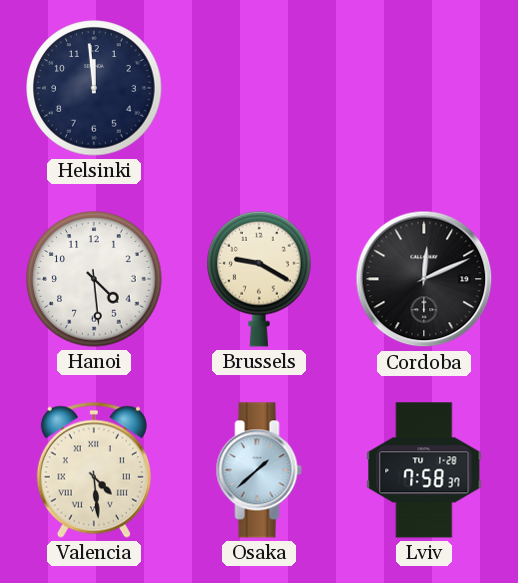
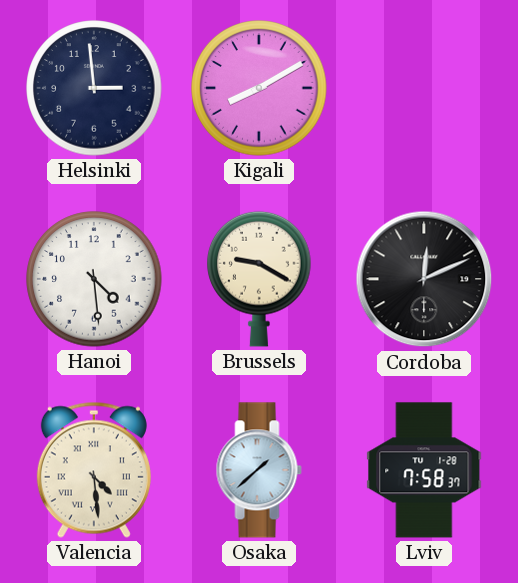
Helsinki: 11:59 -> 2:59
Kigali: none -> 8:10
